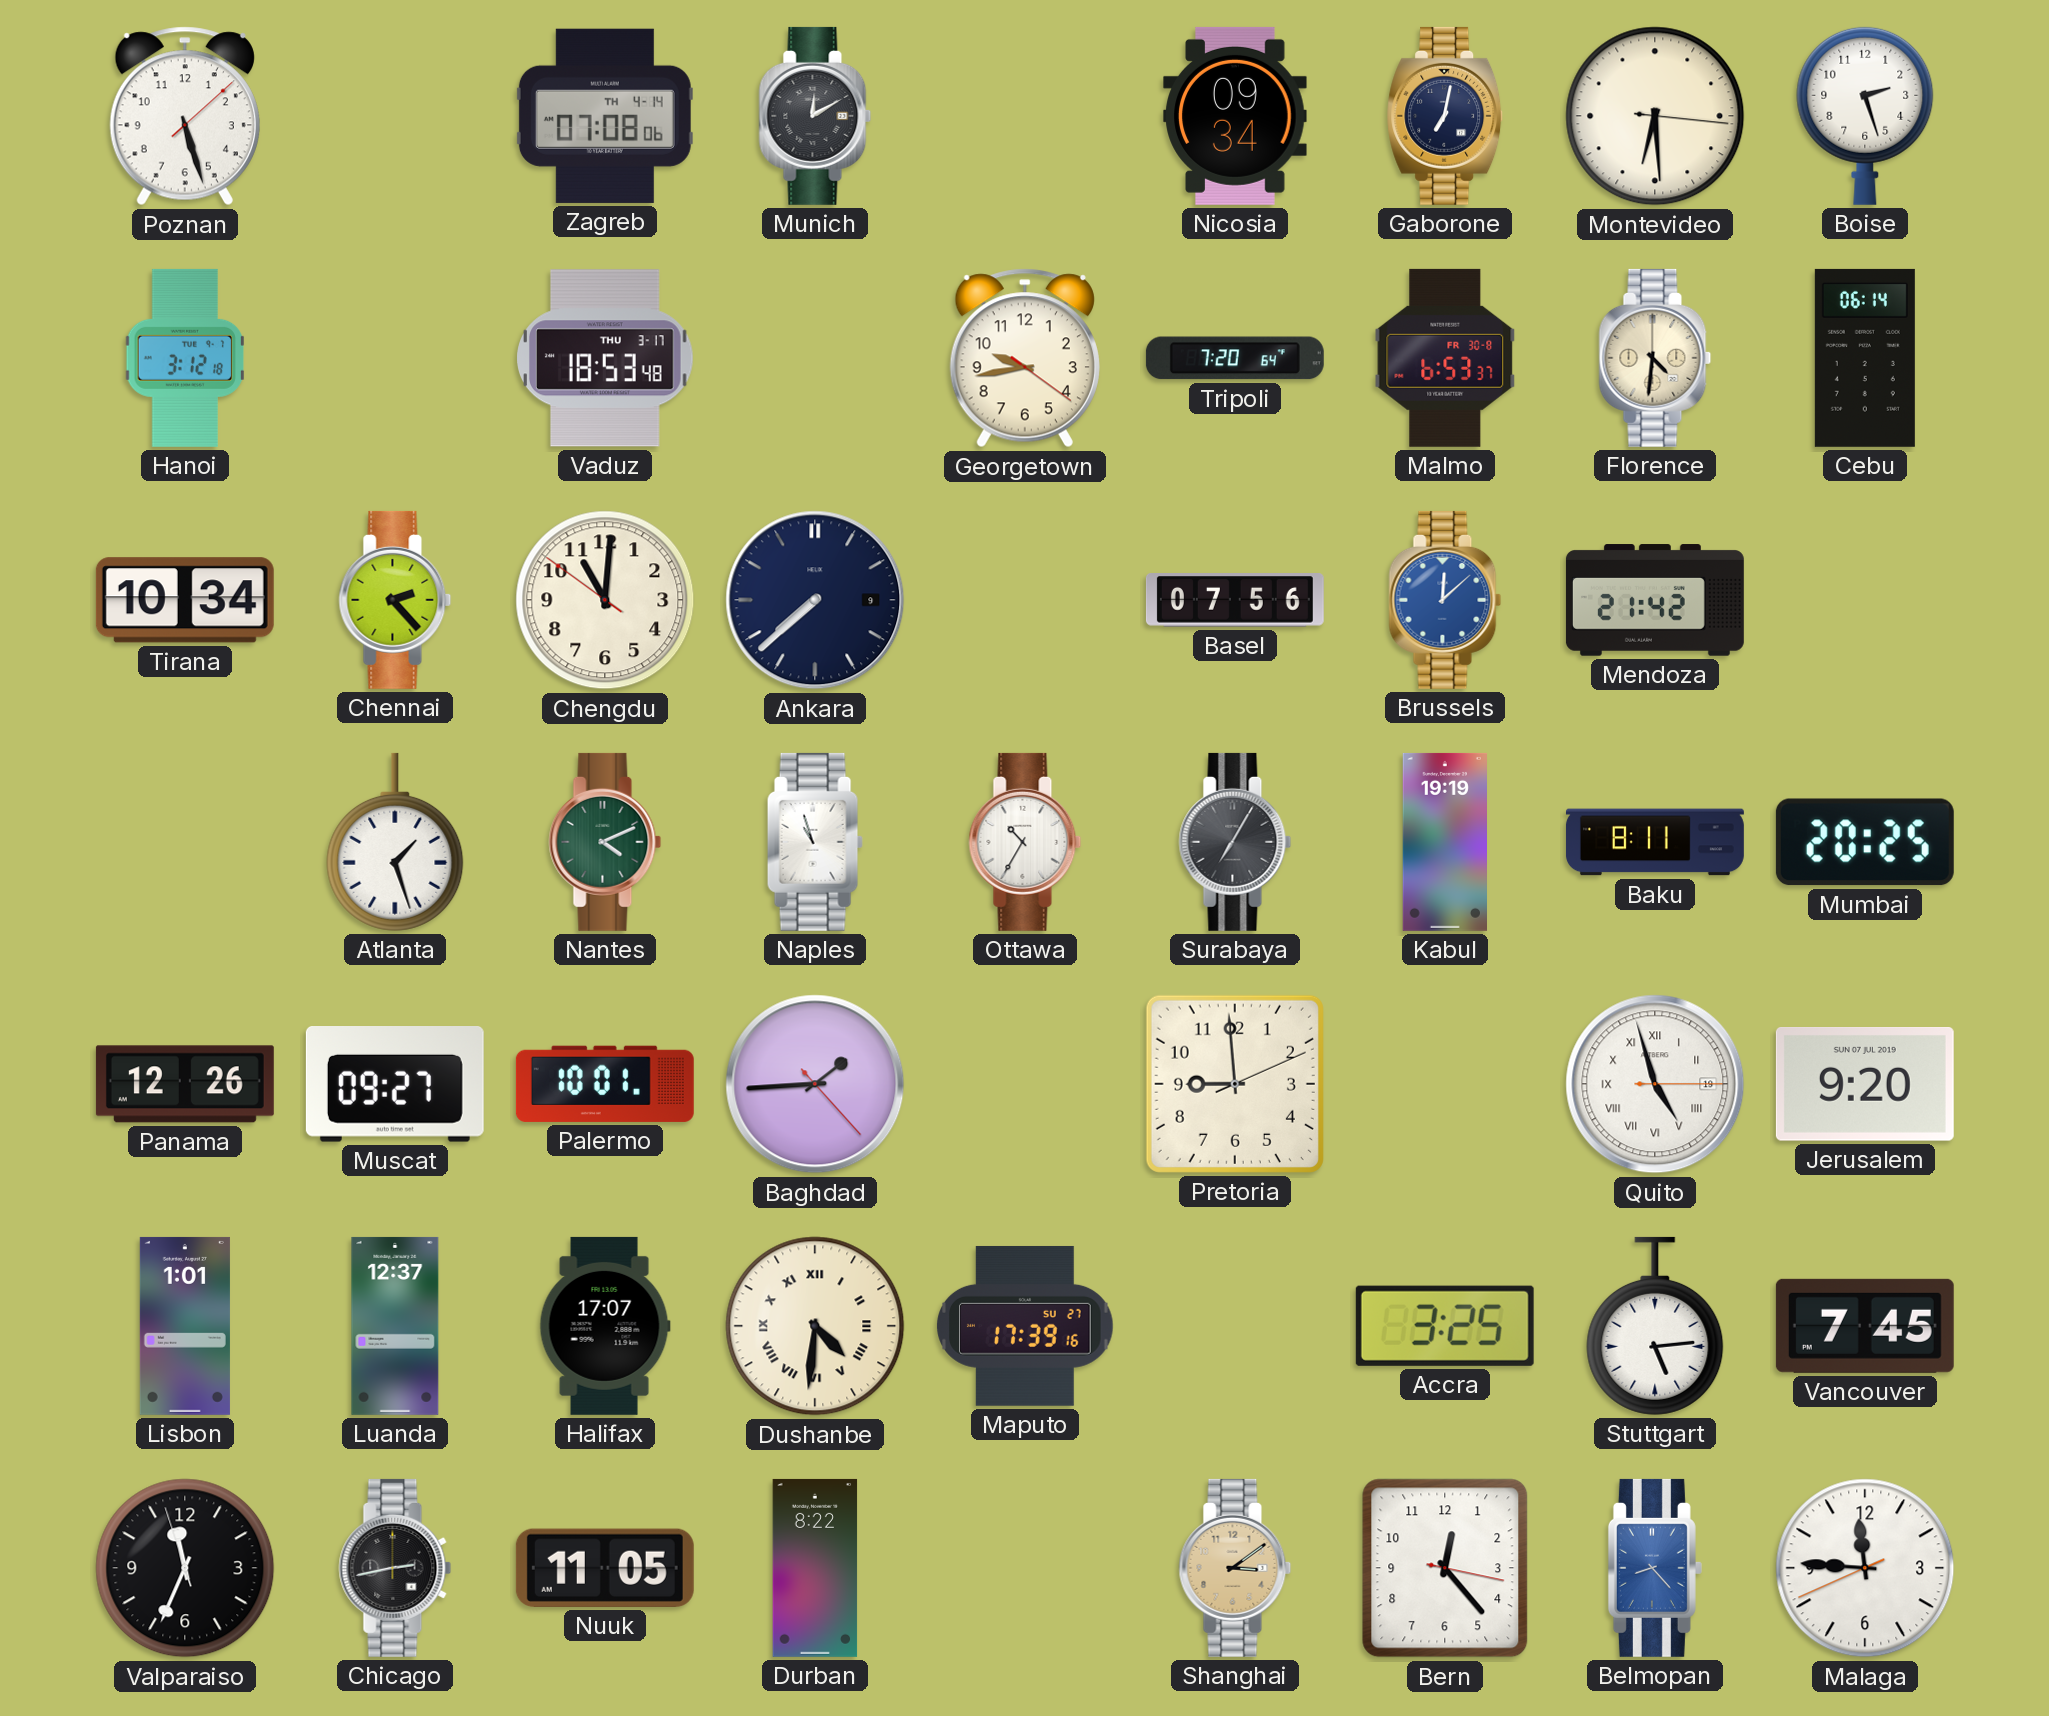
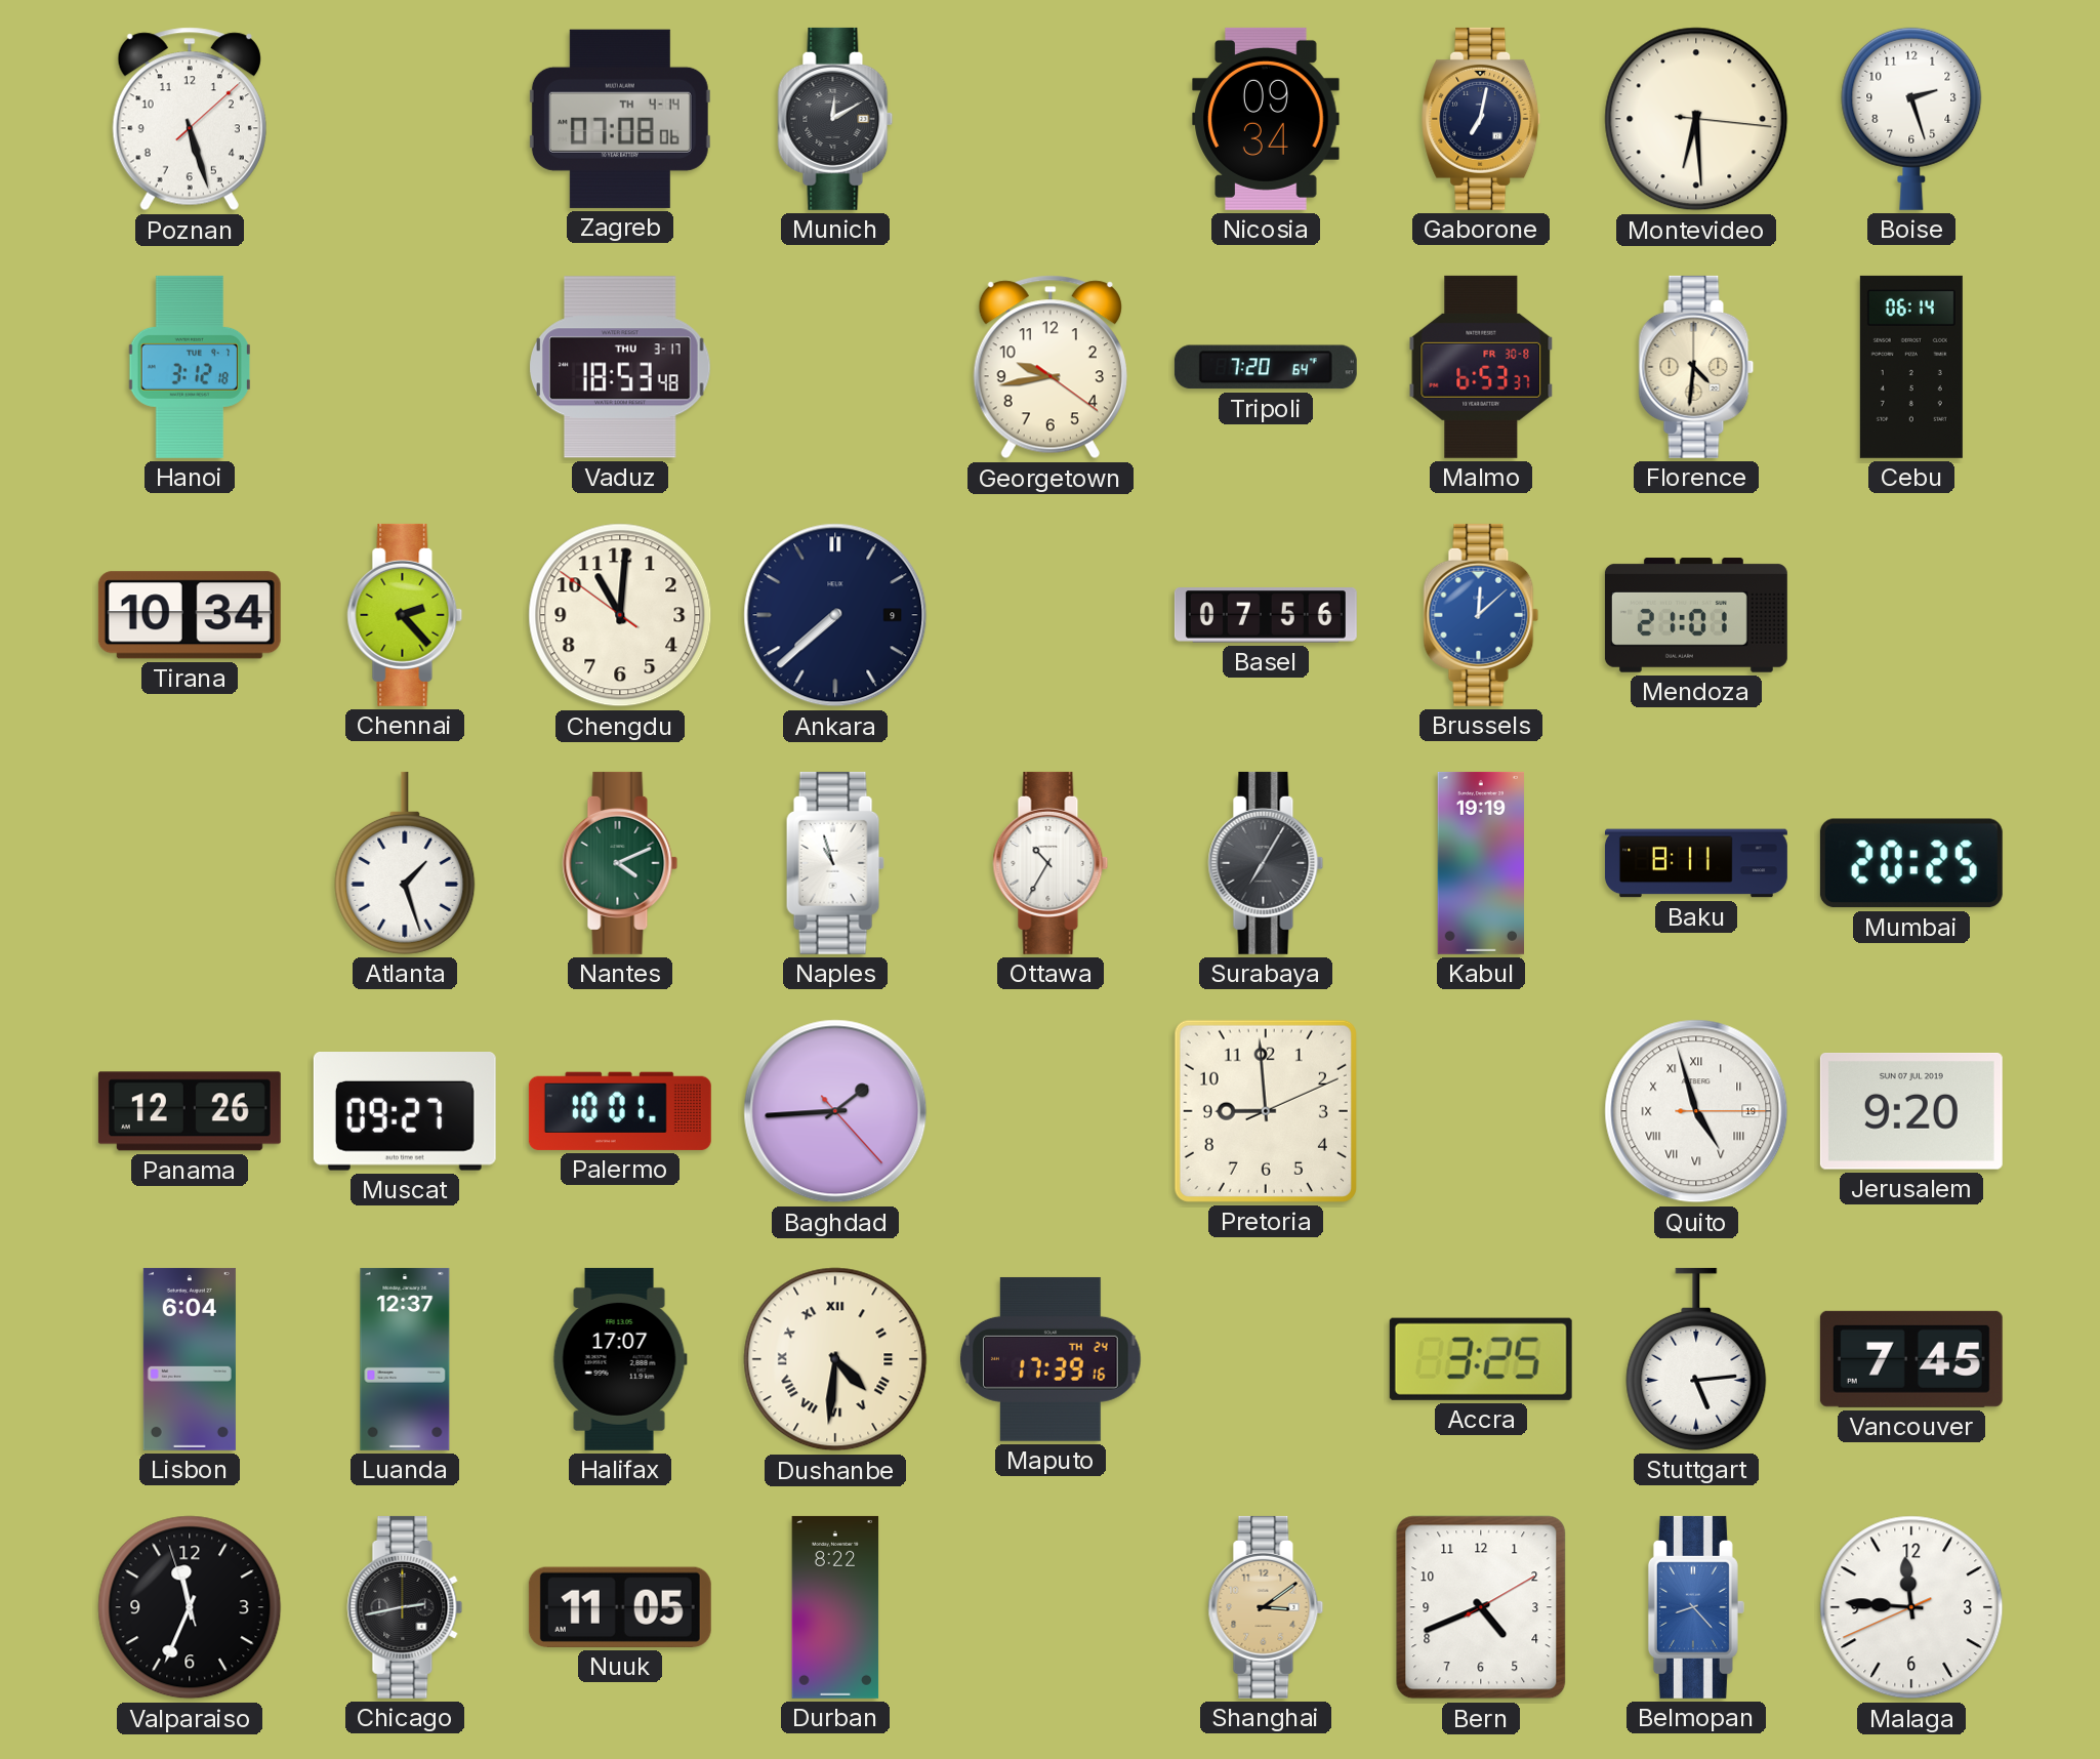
Mendoza: 21:42 -> 21:01
Lisbon: 1:01 -> 6:04
Maputo date: SU 27 -> TH 24
Bern: 12:23 -> 4:41
